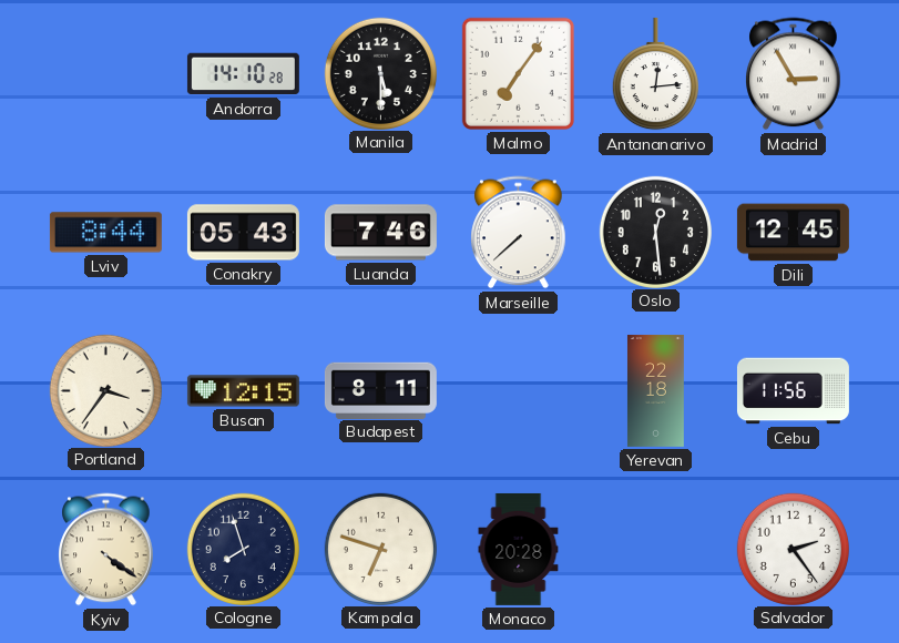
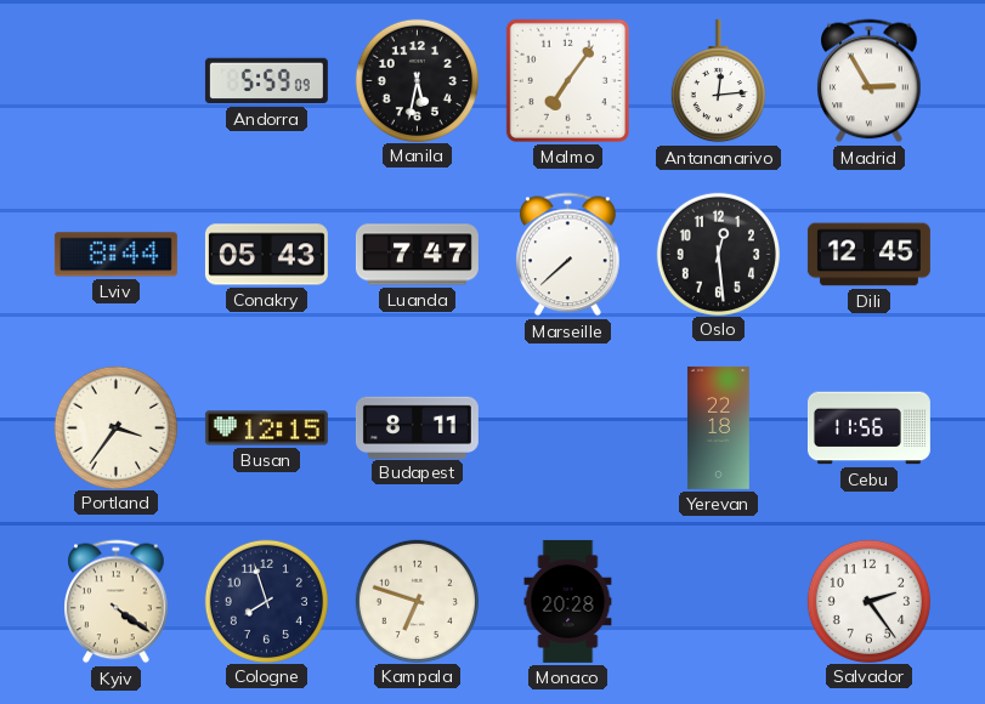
Andorra: 14:10 -> 5:59
Manila: 5:30 -> 5:32
Luanda: 7:46 -> 7:47
